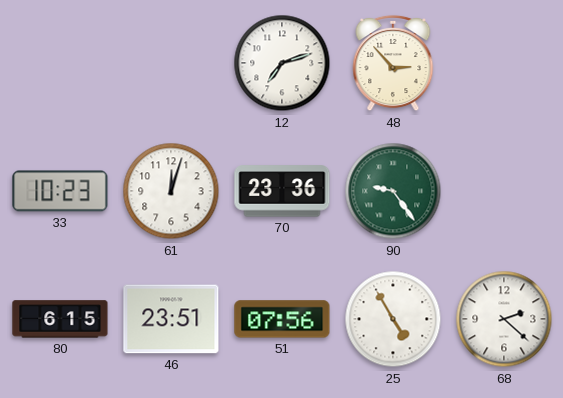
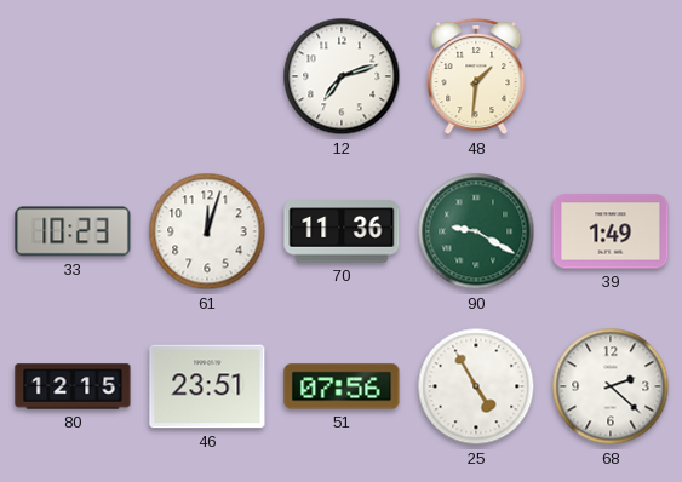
48: 2:53 -> 1:31
70: 23:36 -> 11:36
90: 9:24 -> 9:20
39: none -> 1:49
80: 6:15 -> 12:15
